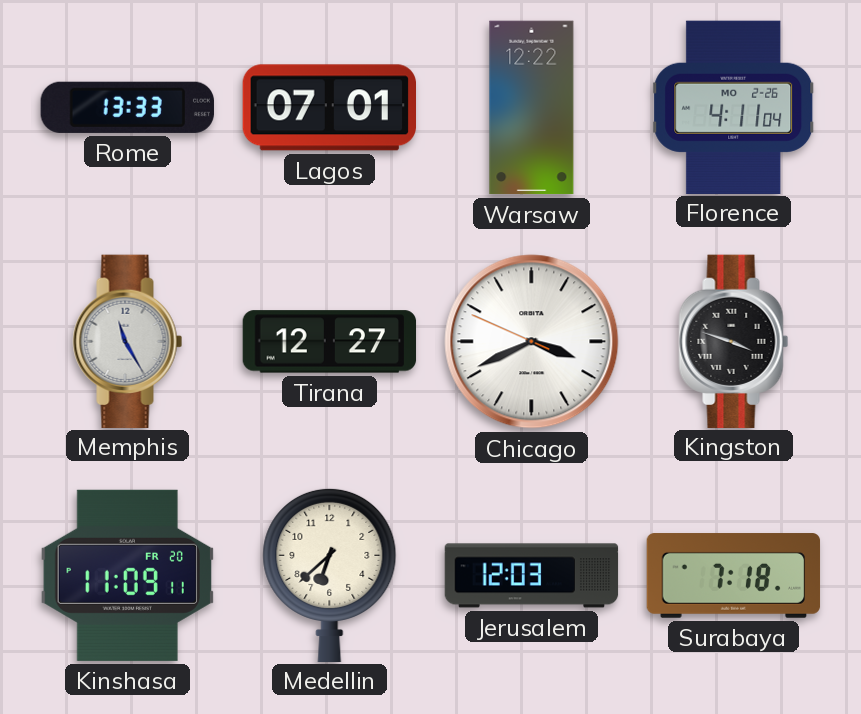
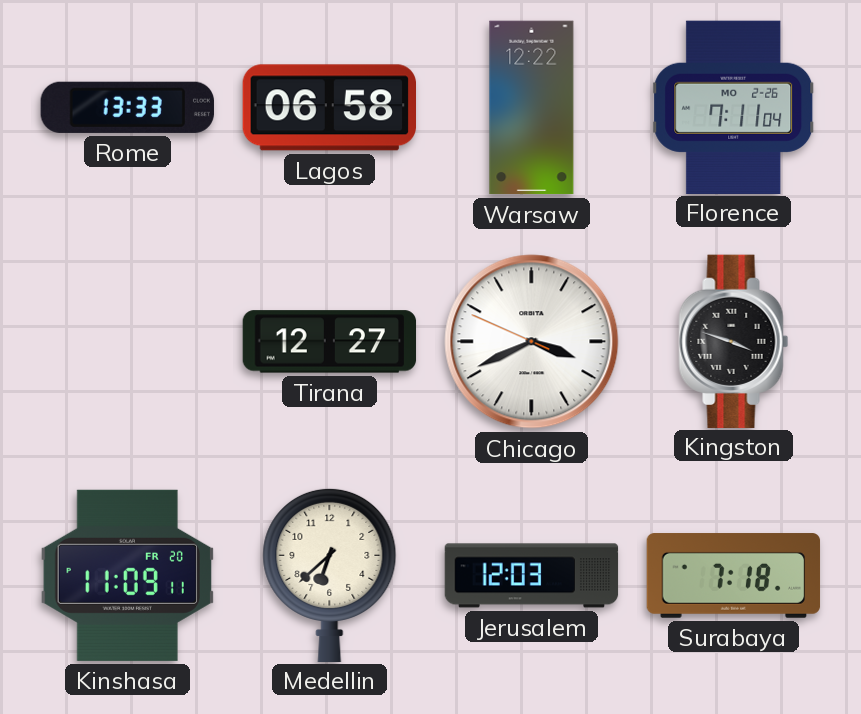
Lagos: 07:01 -> 06:58
Florence: 4:11 -> 7:11
Memphis: 11:25 -> none
